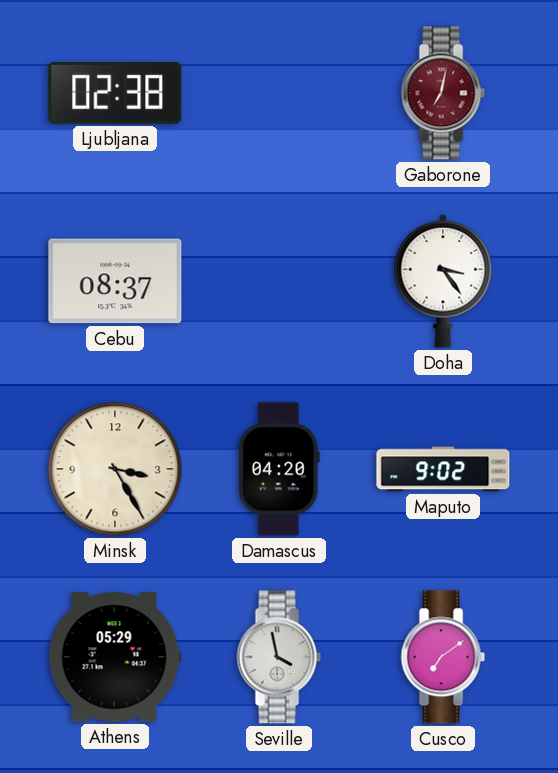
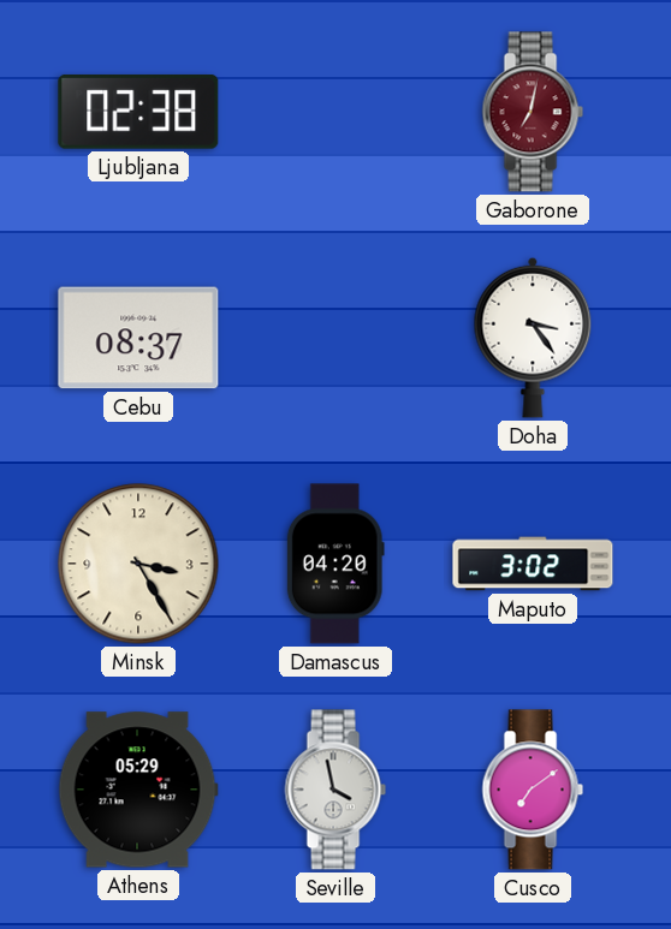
Maputo: 9:02 -> 3:02
